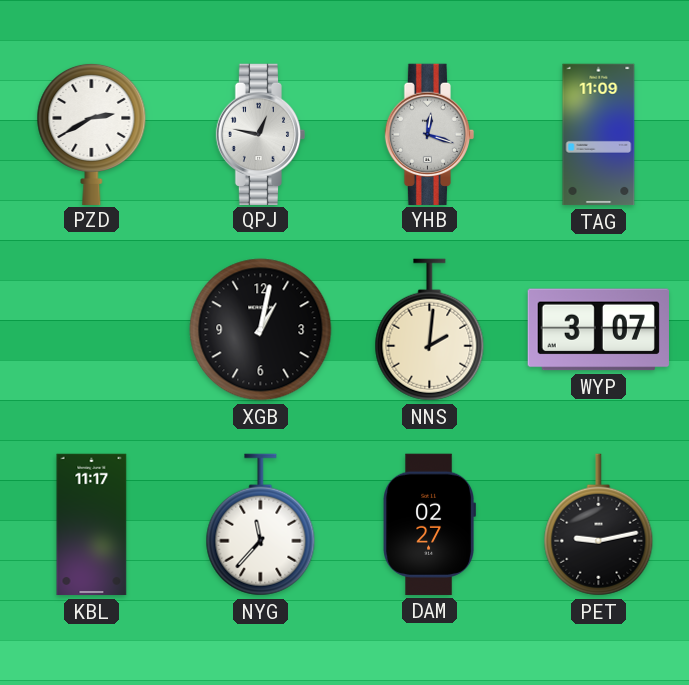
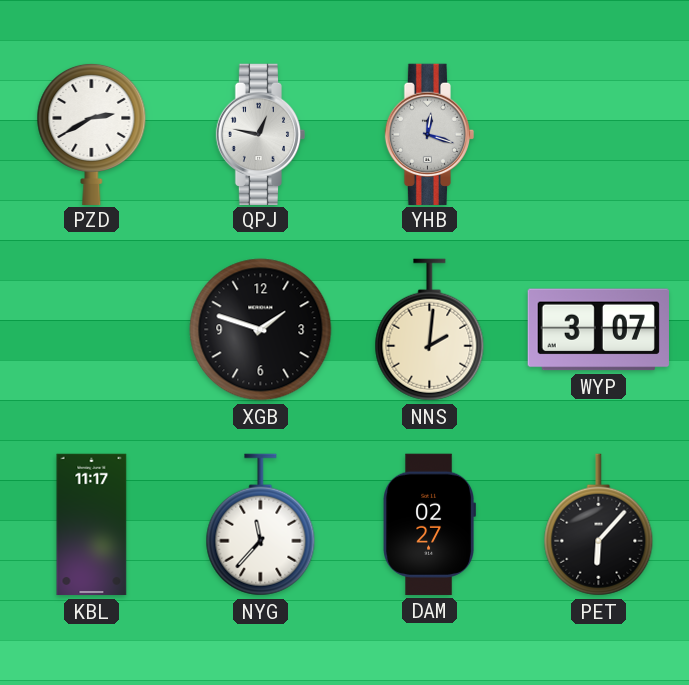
TAG: 11:09 -> none
XGB: 1:02 -> 1:48
PET: 9:13 -> 6:07
